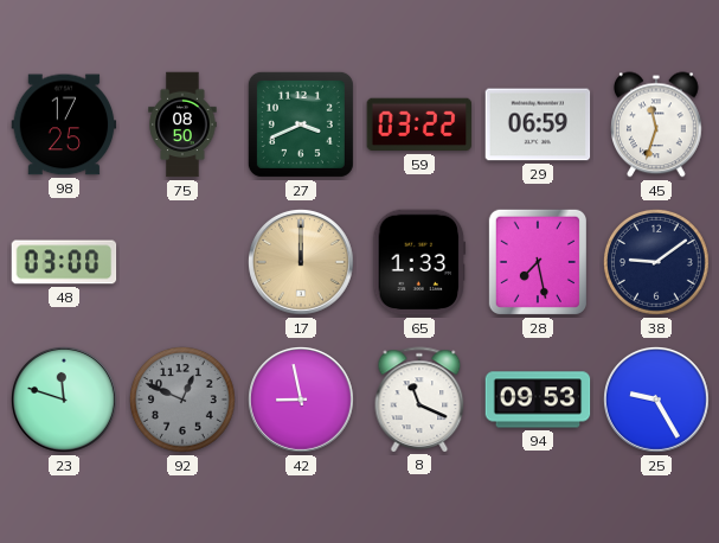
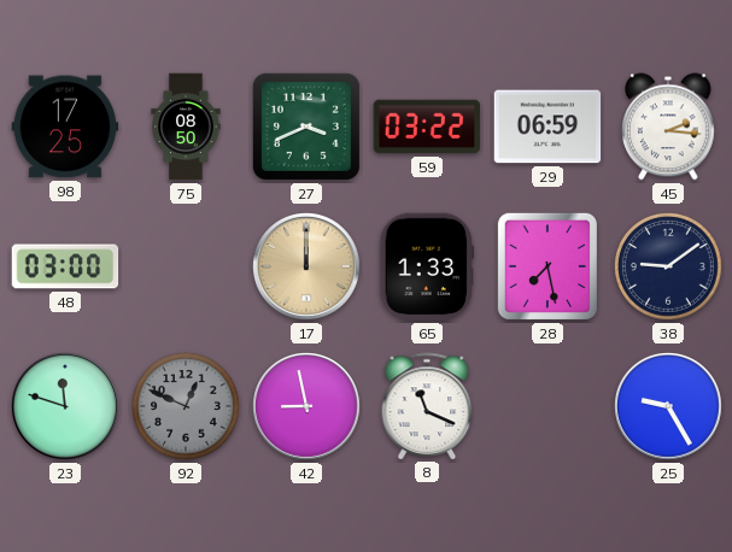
45: 11:33 -> 2:16
94: 09:53 -> none
